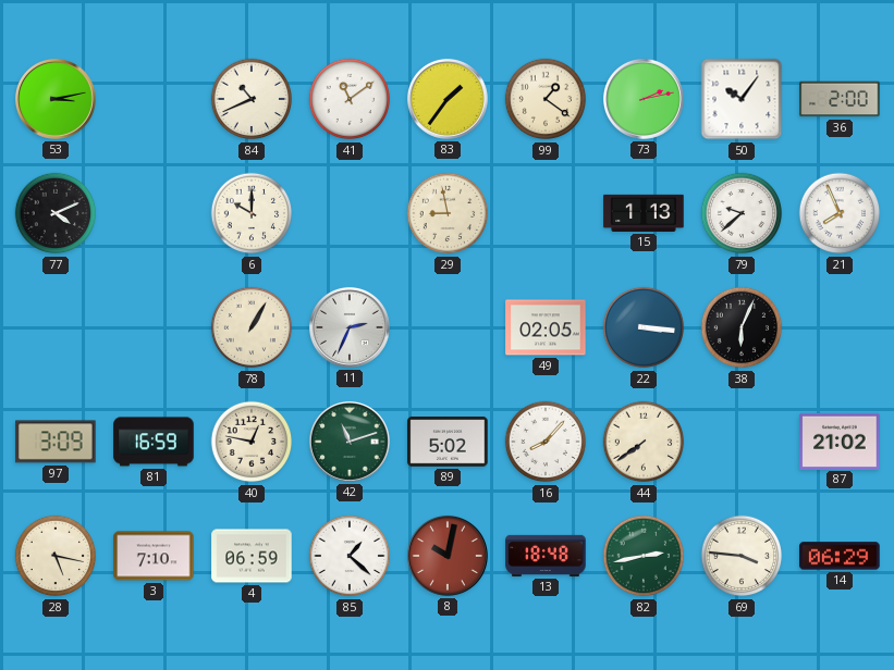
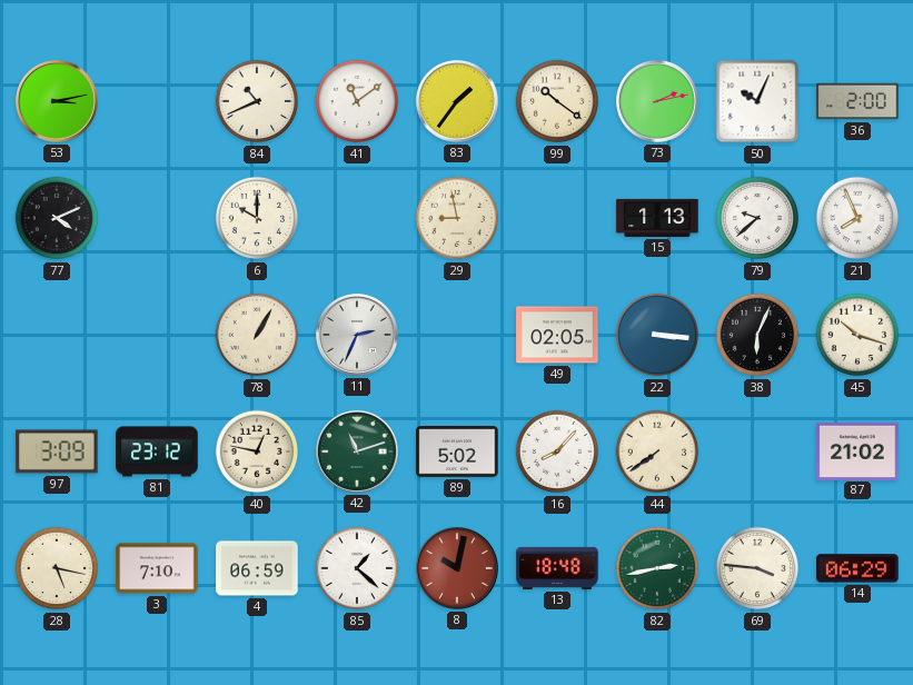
99: 1:21 -> 10:21
50: 10:06 -> 10:04
45: none -> 10:18
81: 16:59 -> 23:12
